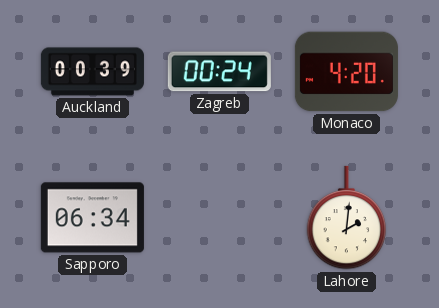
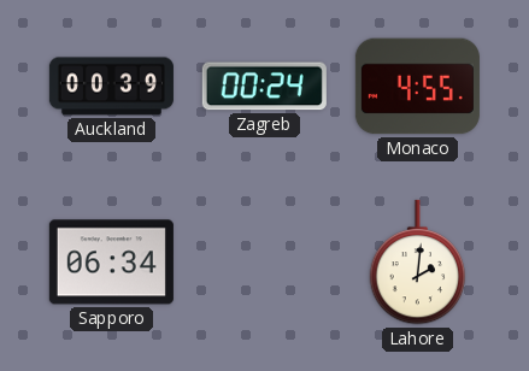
Monaco: 4:20 -> 4:55
